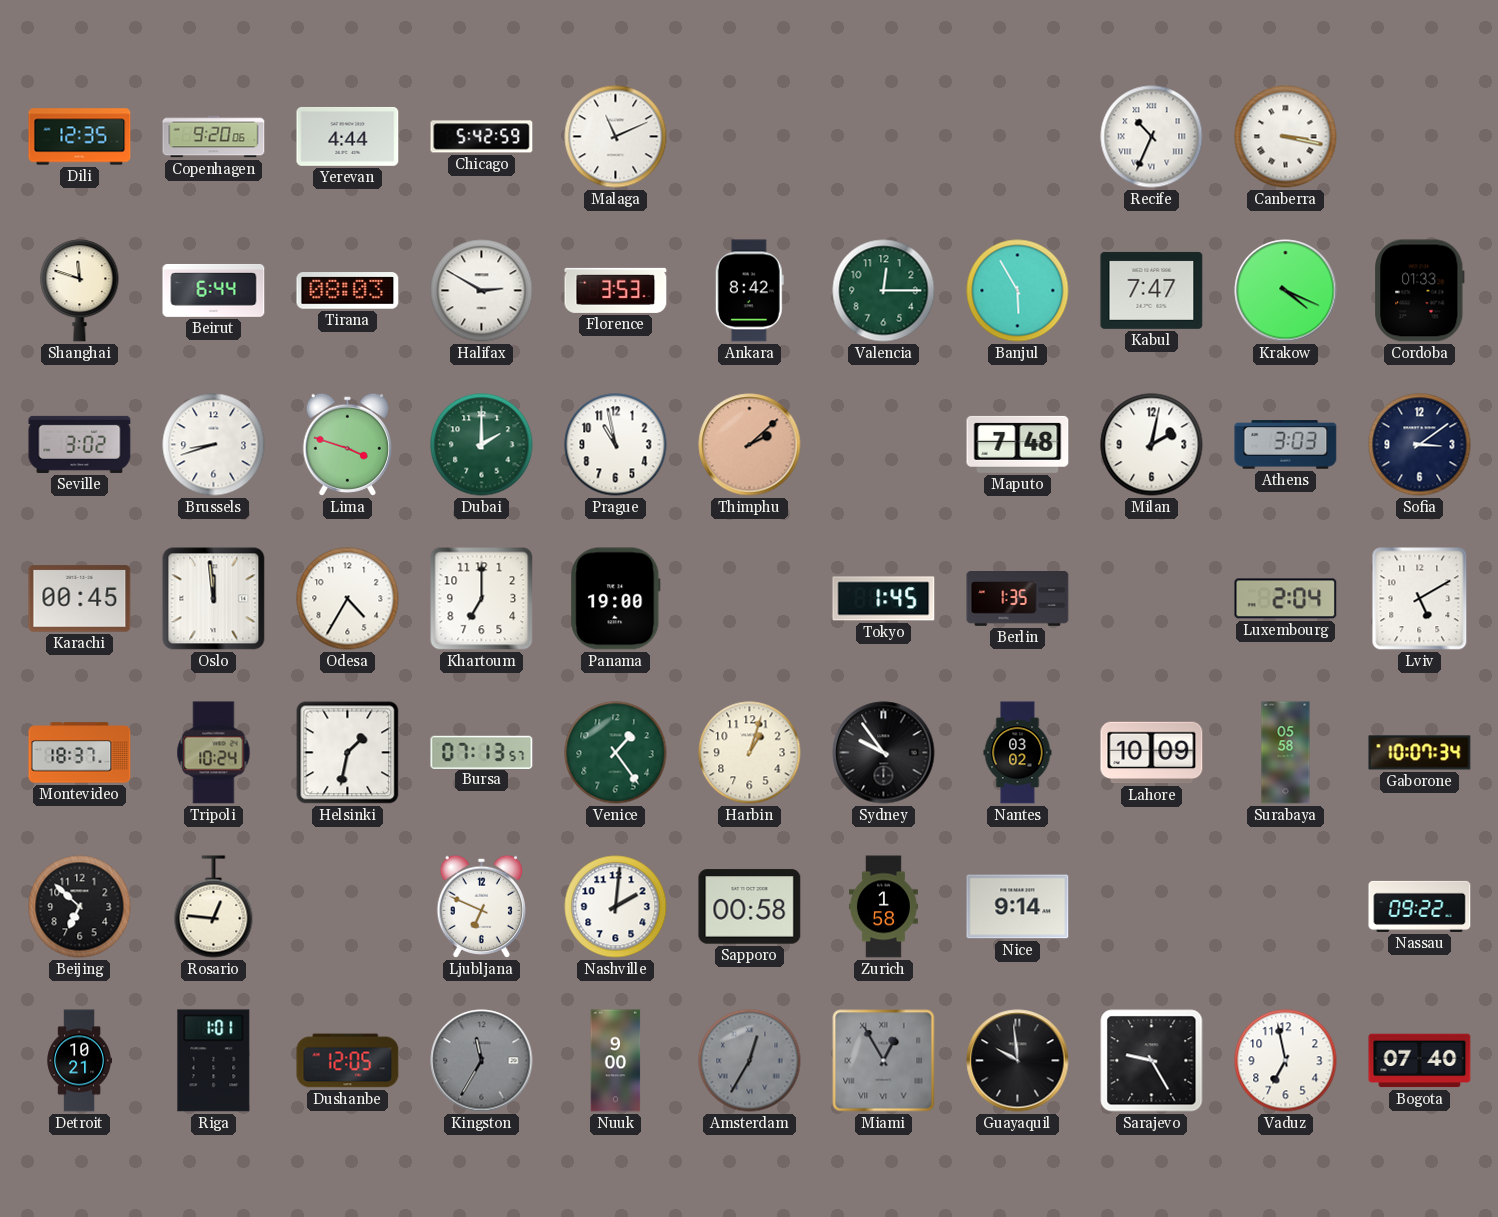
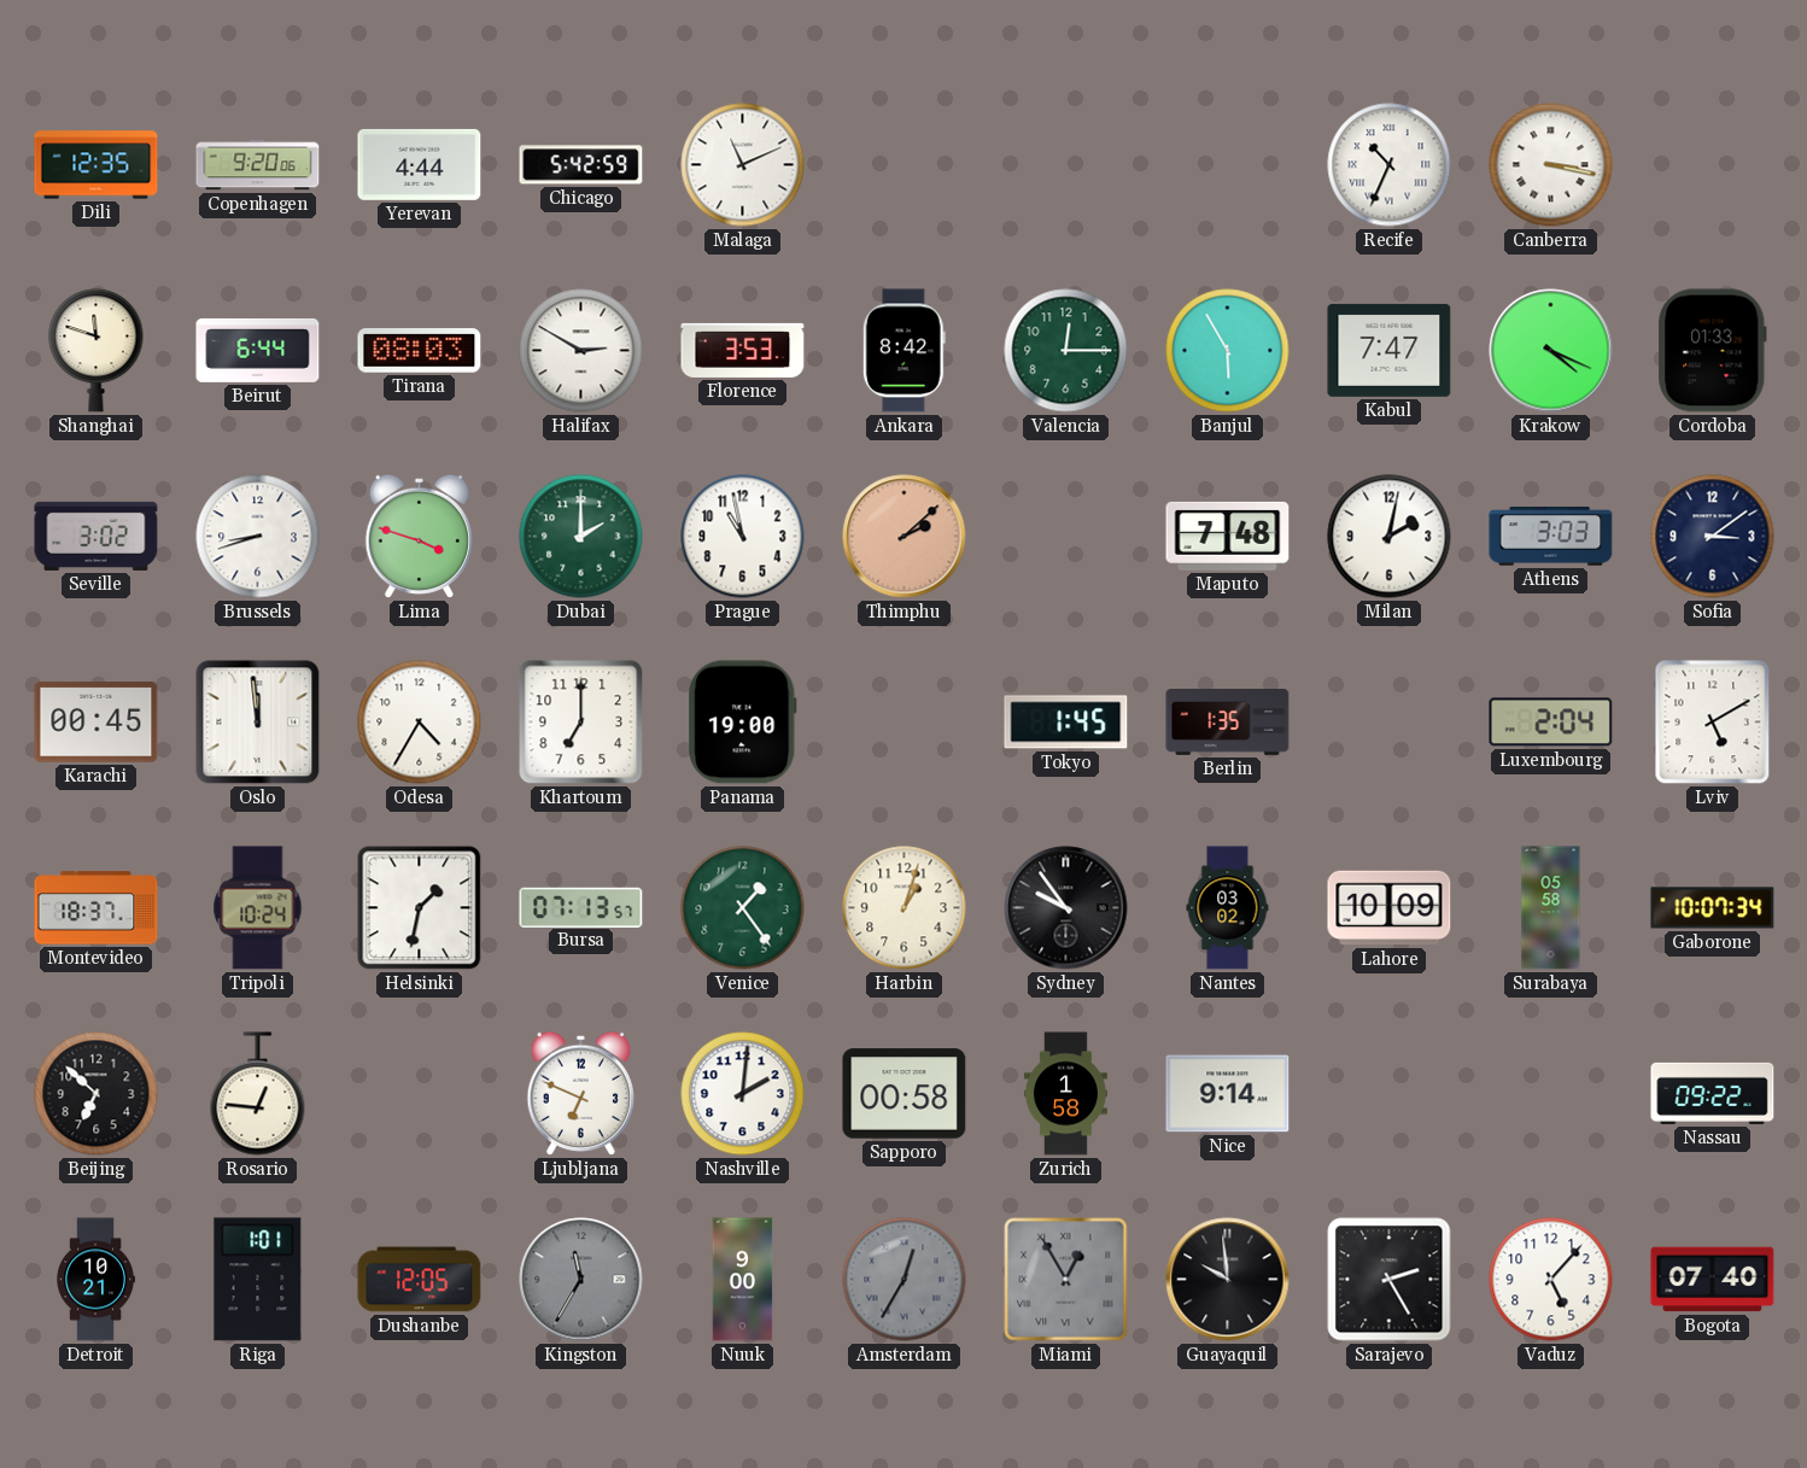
Sarajevo: 9:25 -> 2:25
Vaduz: 6:58 -> 5:07
